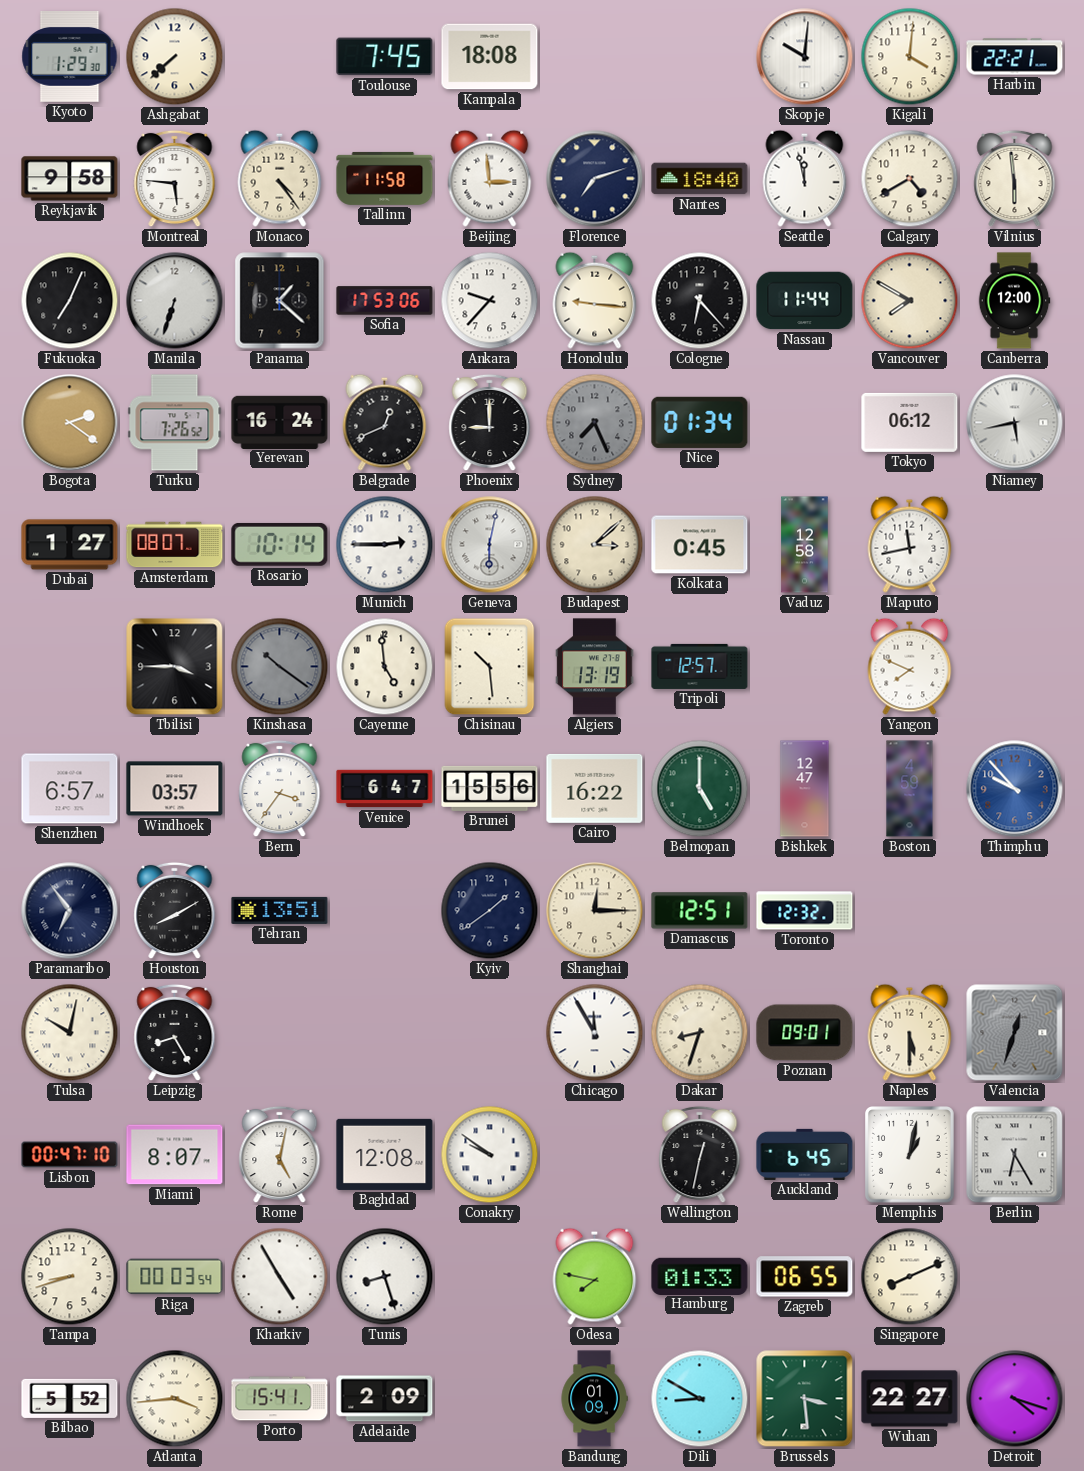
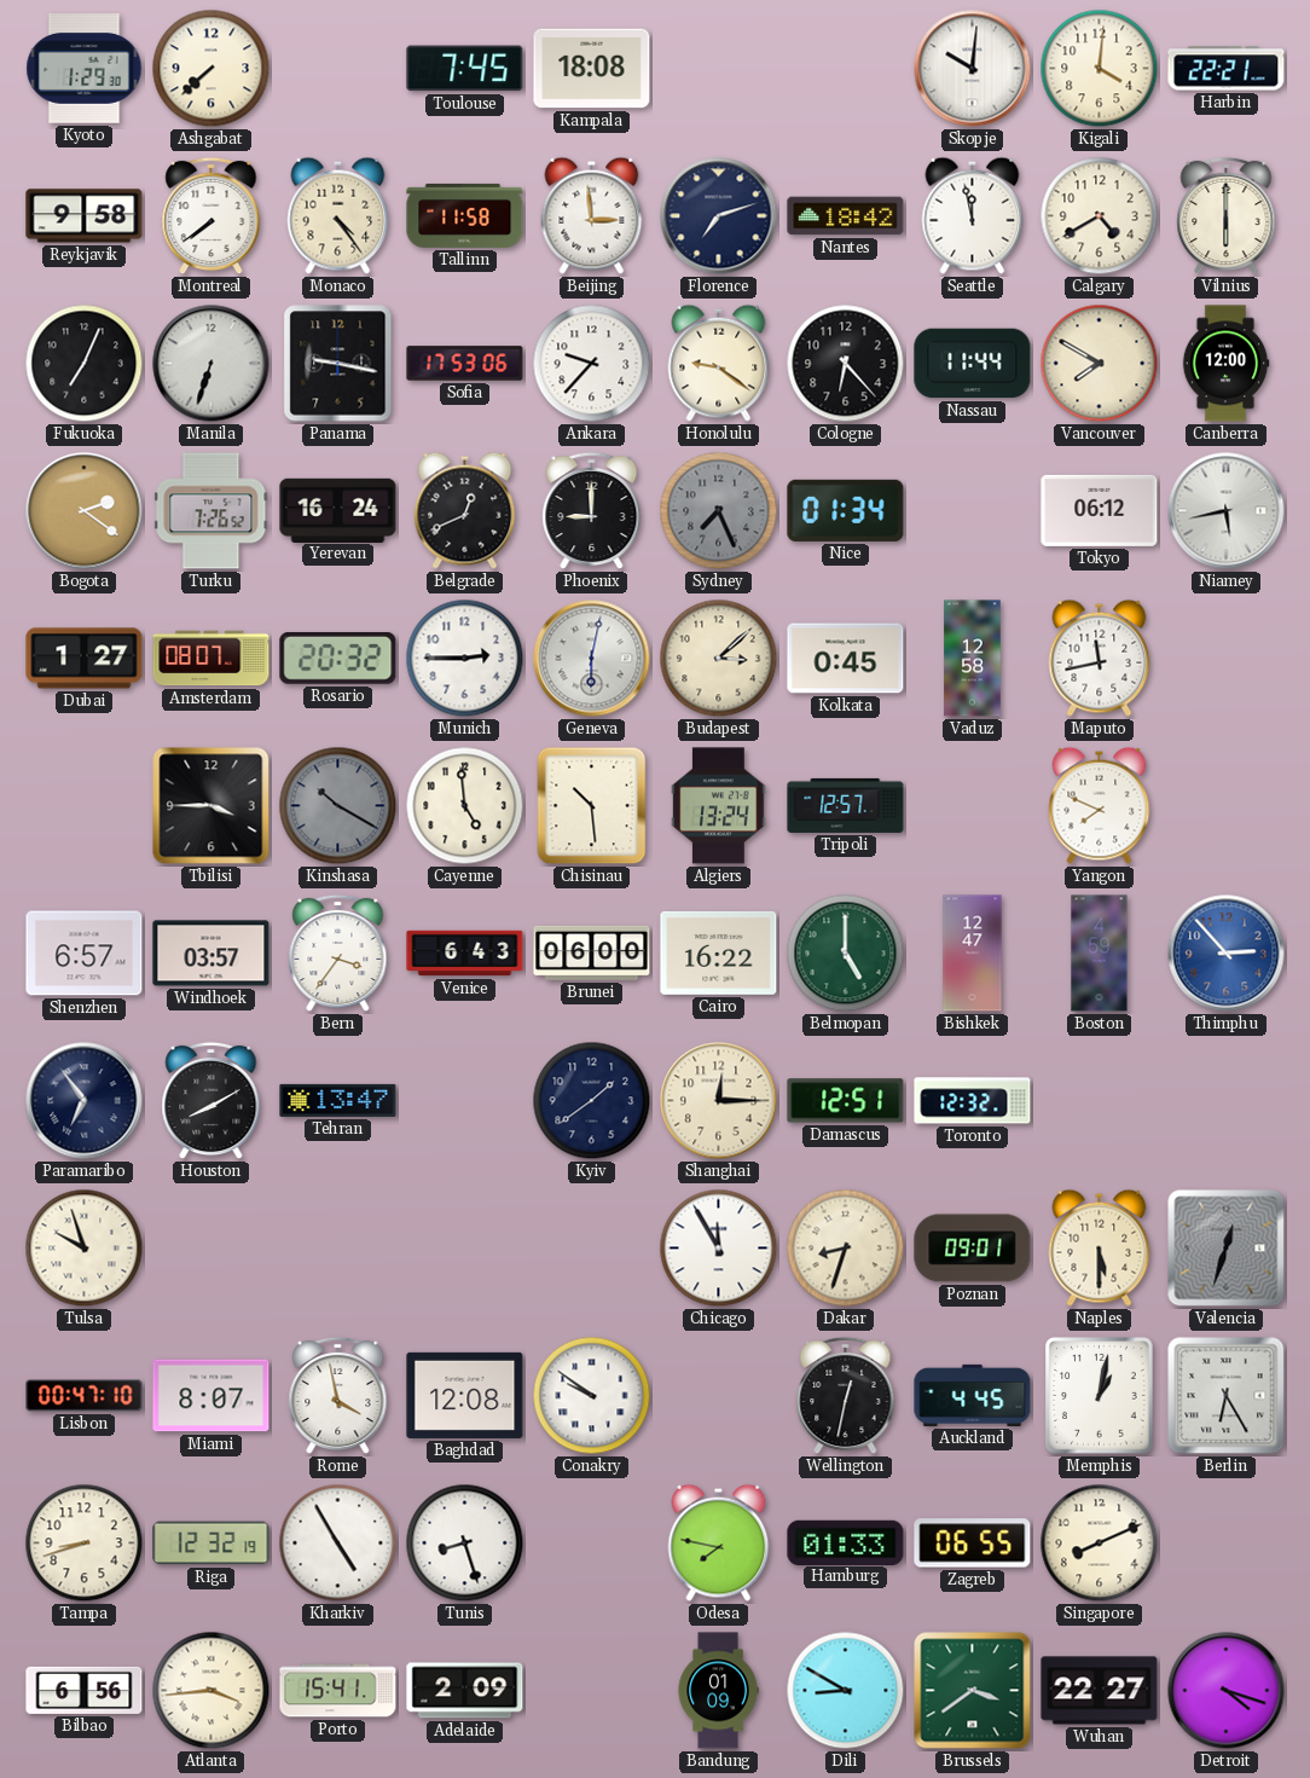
Montreal: 5:46 -> 7:39
Nantes: 18:40 -> 18:42
Vilnius: 5:59 -> 6:00
Panama: 1:22 -> 9:17
Honolulu: 9:16 -> 9:21
Rosario: 10:14 -> 20:32
Kinshasa: 10:21 -> 10:20
Algiers: 13:19 -> 13:24
Venice: 6:47 -> 6:43
Brunei: 15:56 -> 06:00
Thimphu: 9:53 -> 2:53
Tehran: 13:51 -> 13:47
Tulsa: 10:02 -> 9:57
Leipzig: 8:25 -> none
Rome: 5:02 -> 3:58
Auckland: 6:45 -> 4:45
Riga: 00:03 -> 12:32
Bilbao: 5:52 -> 6:56
Brussels: 3:29 -> 3:39
